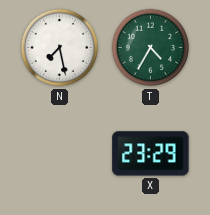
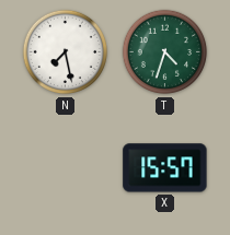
T: 4:35 -> 4:33
X: 23:29 -> 15:57
